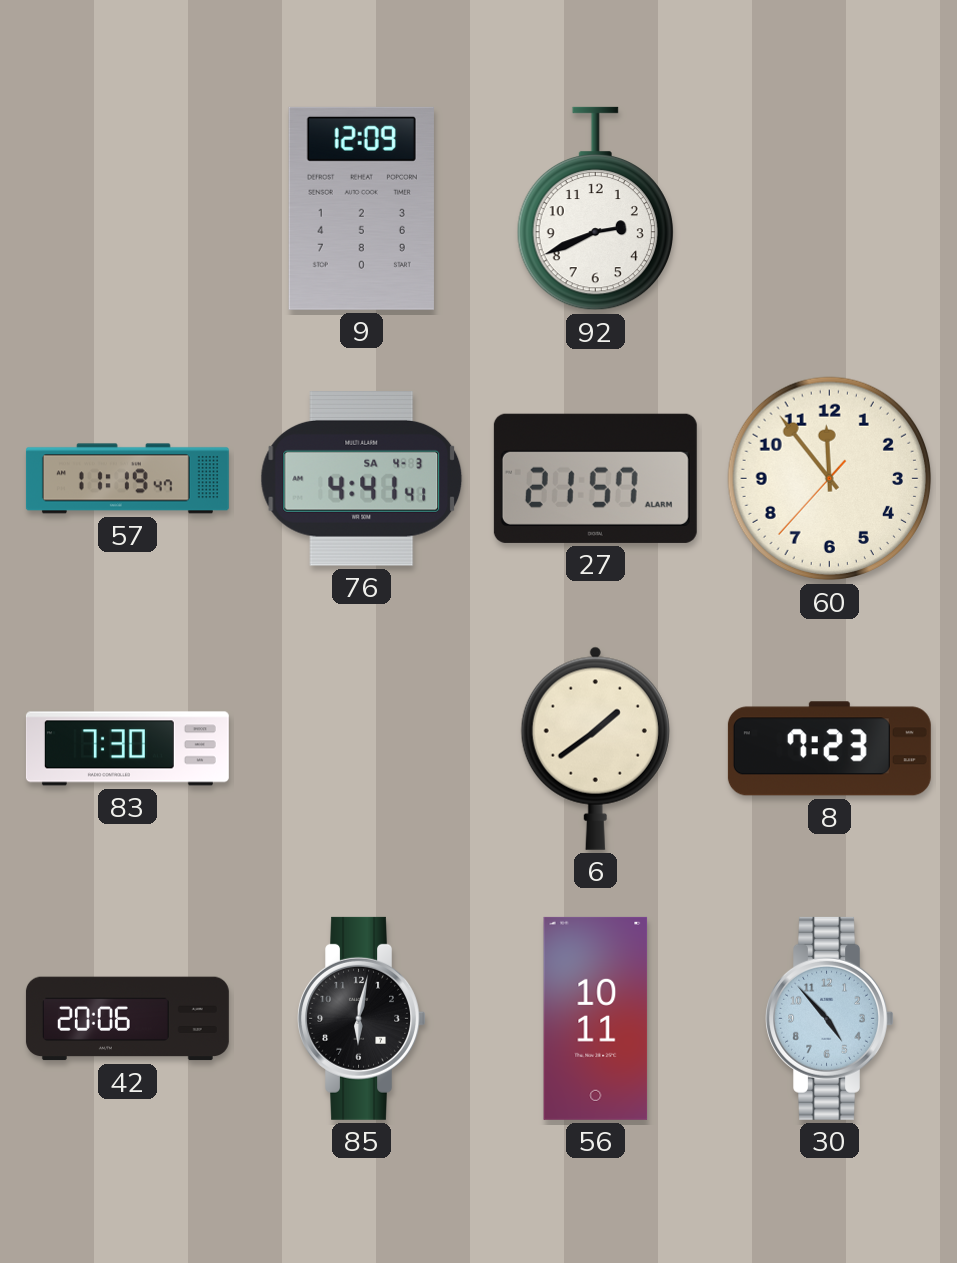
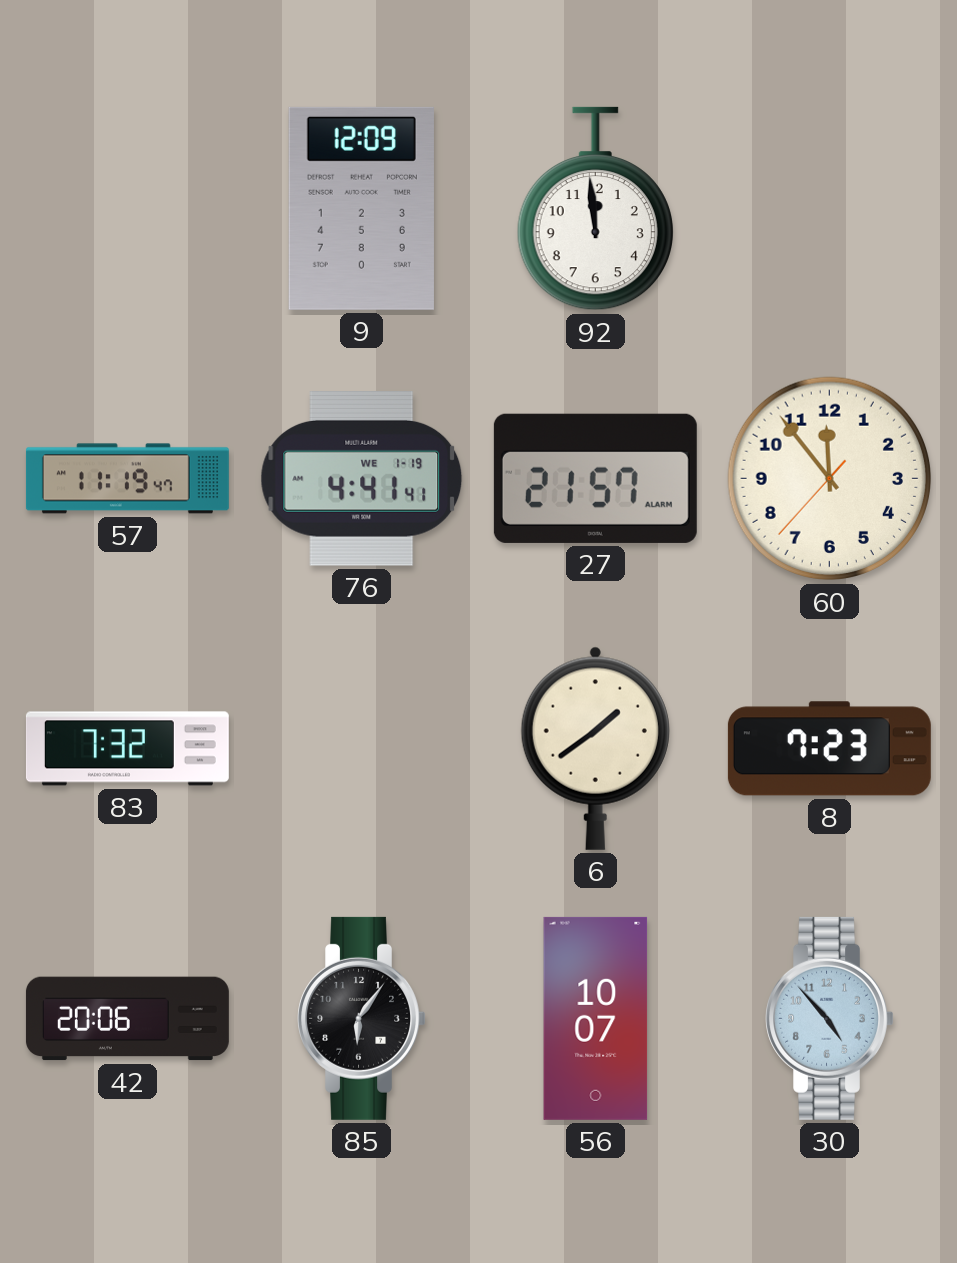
92: 2:41 -> 11:59
76 date: SA 4-3 -> WE 1-19
83: 7:30 -> 7:32
85: 6:02 -> 6:06
56: 10:11 -> 10:07
